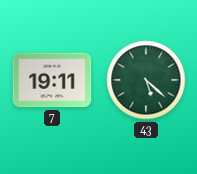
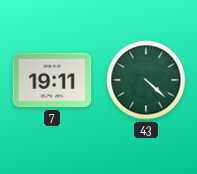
43: 5:22 -> 4:22
